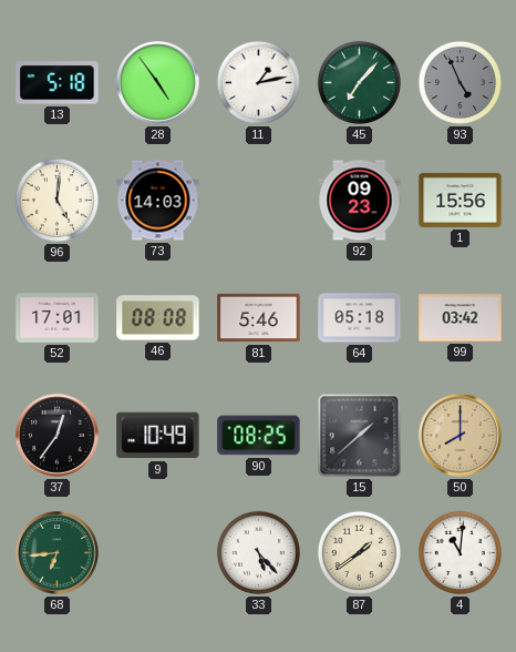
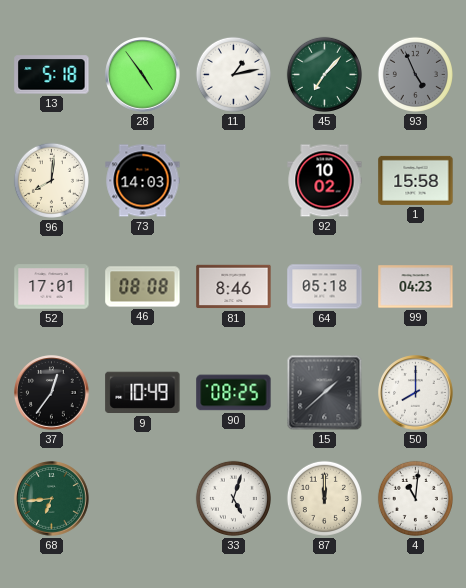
96: 5:01 -> 8:01
92: 09:23 -> 10:02
1: 15:56 -> 15:58
81: 5:46 -> 8:46
99: 03:42 -> 04:23
50 dial: champagne -> white
33: 5:23 -> 5:03
87: 1:39 -> 12:00
